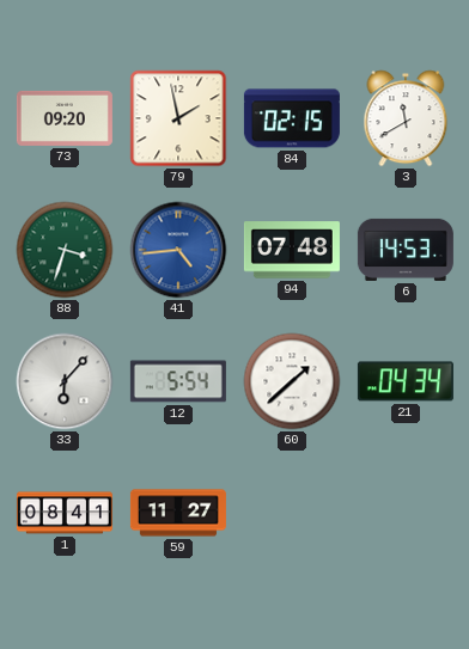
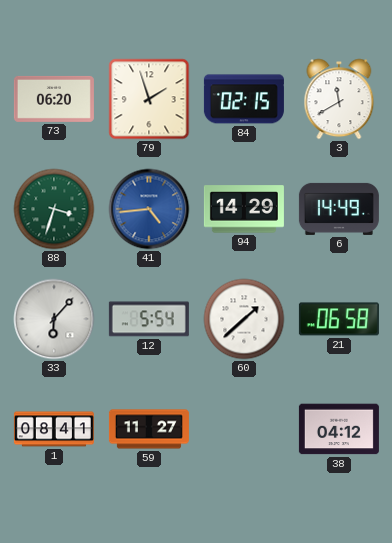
73: 09:20 -> 06:20
79: 1:58 -> 1:57
94: 07:48 -> 14:29
6: 14:53 -> 14:49
21: 04:34 -> 06:58
38: none -> 04:12
